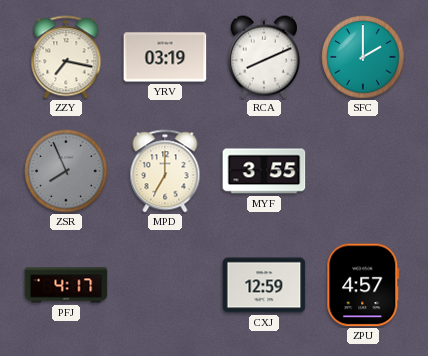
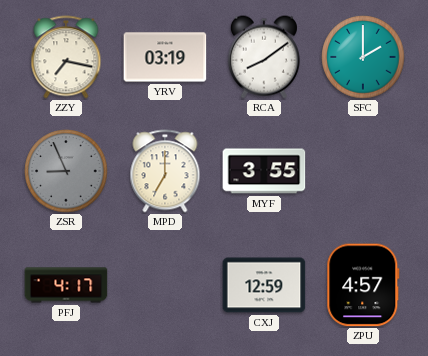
RCA: 8:11 -> 8:09
ZSR: 7:56 -> 8:56
